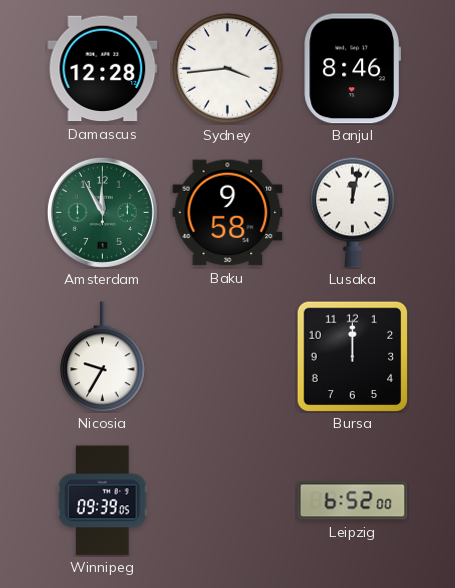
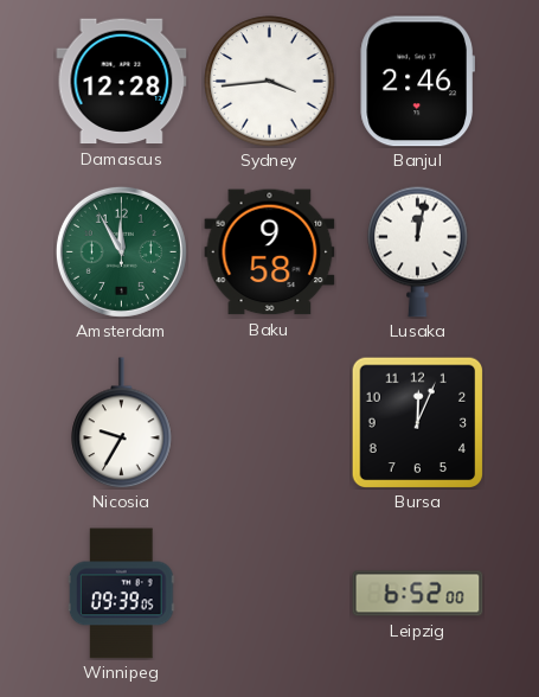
Banjul: 8:46 -> 2:46
Bursa: 12:00 -> 12:04
